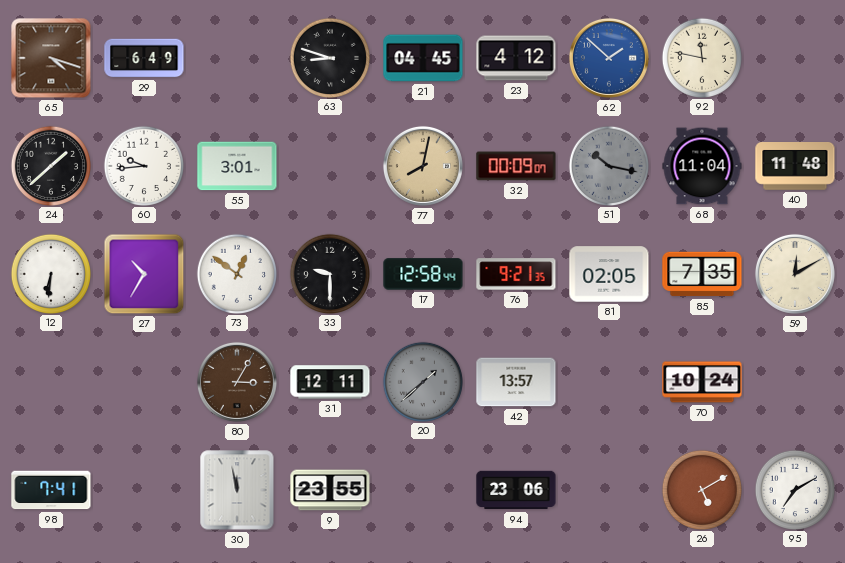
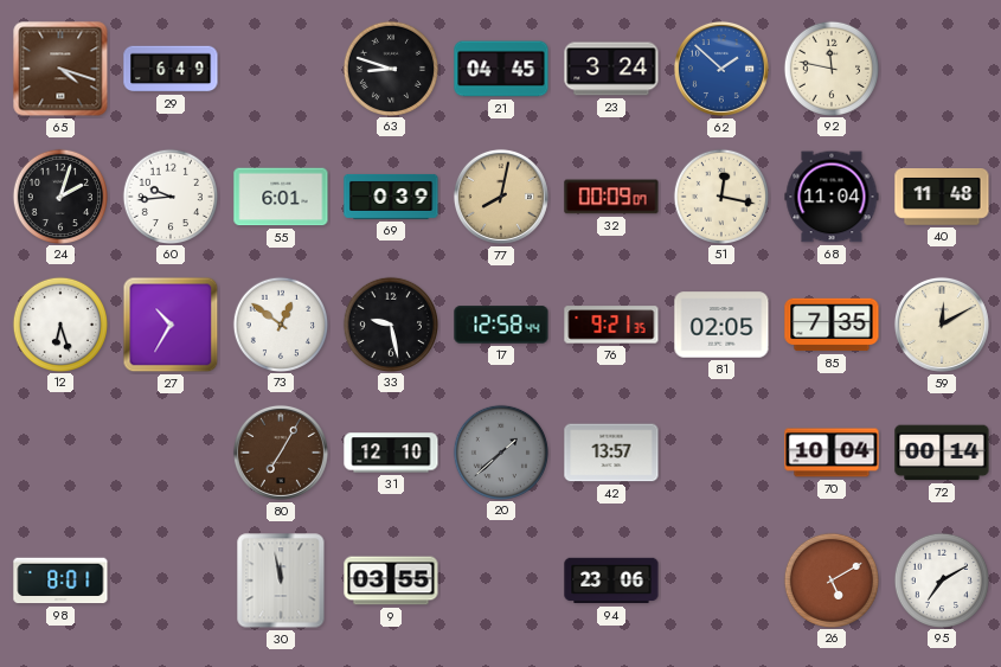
23: 4:12 -> 3:24
24: 1:38 -> 2:03
55: 3:01 -> 6:01
69: none -> 0:39
51: 10:17 -> 12:17
51 dial: grey -> cream
12: 6:31 -> 6:27
33: 9:30 -> 9:28
80: 3:05 -> 7:05
31: 12:11 -> 12:10
70: 10:24 -> 10:04
72: none -> 00:14
98: 7:41 -> 8:01
9: 23:55 -> 03:55
